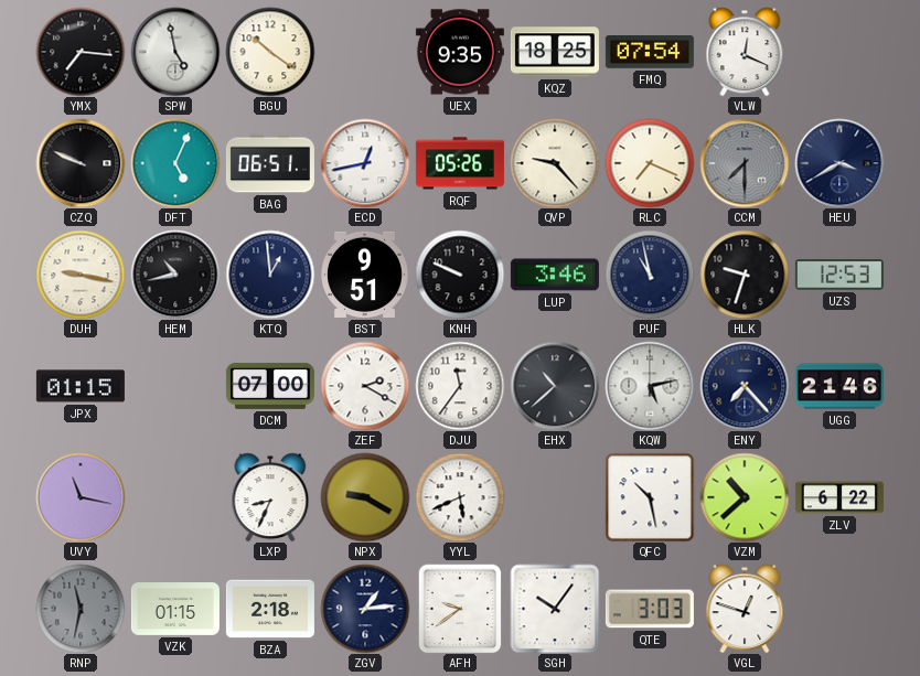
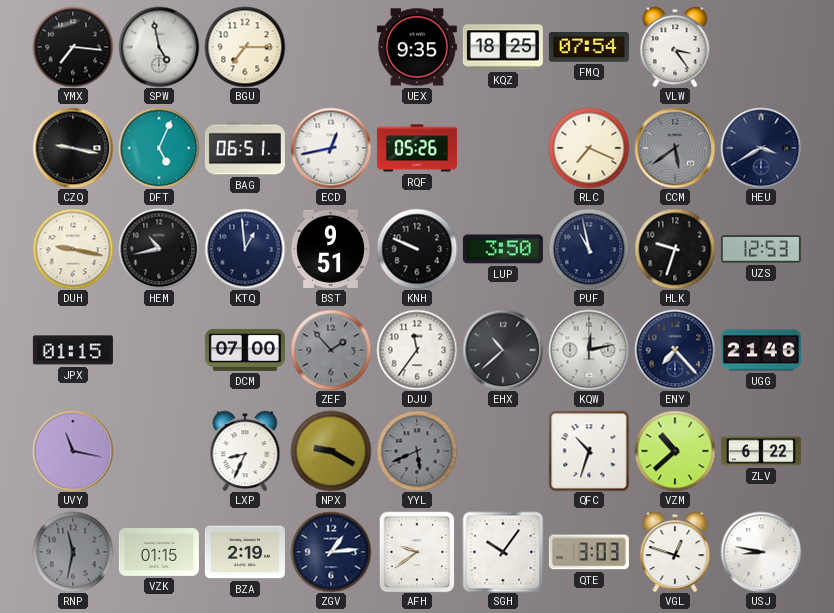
BGU: 10:21 -> 7:15
VLW: 12:19 -> 3:24
CZQ: 9:49 -> 9:17
QVP: 9:23 -> none
CCM: 7:30 -> 5:39
LUP: 3:46 -> 3:50
ZEF: 2:20 -> 1:53
ZEF dial: white -> grey
KQW: 5:13 -> 12:13
YYL dial: white -> grey
QFC: 10:28 -> 10:33
BZA: 2:18 -> 2:19
USJ: none -> 8:47
